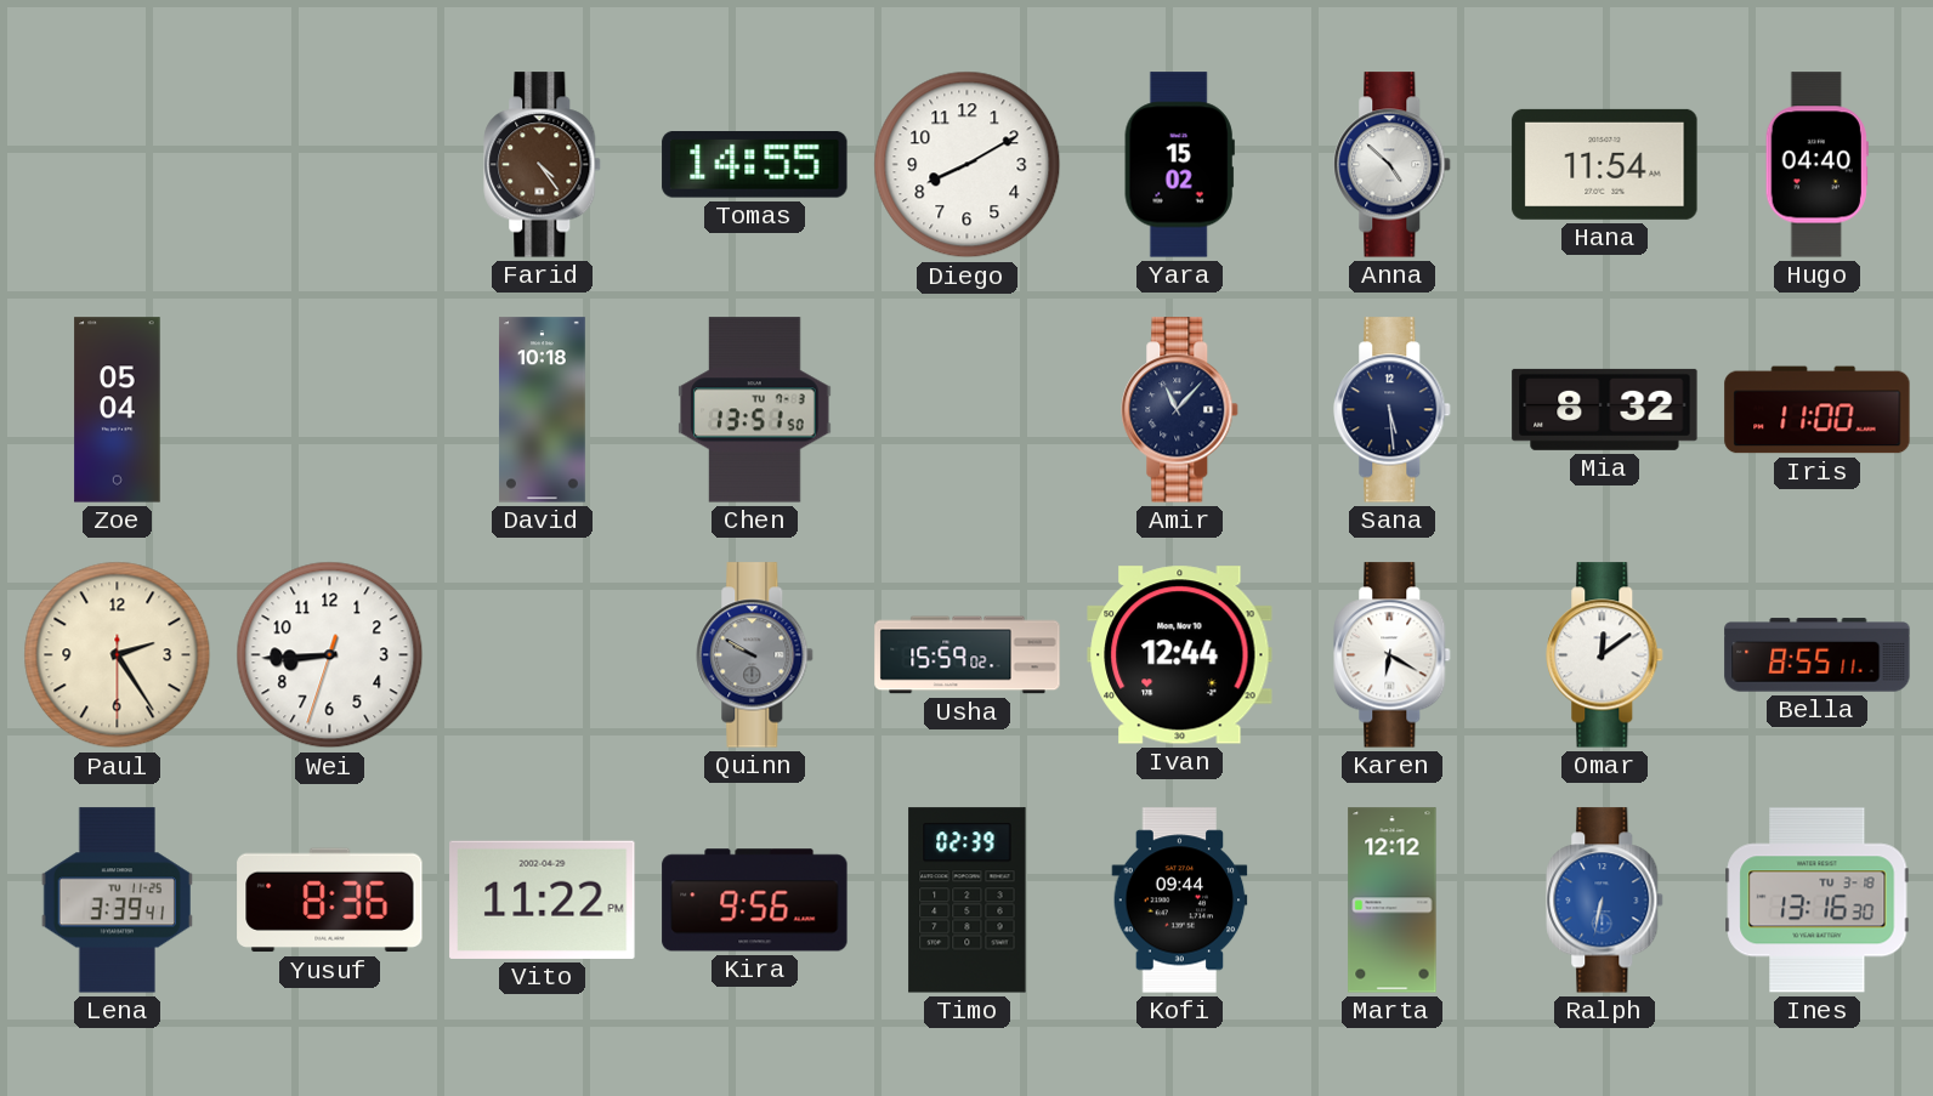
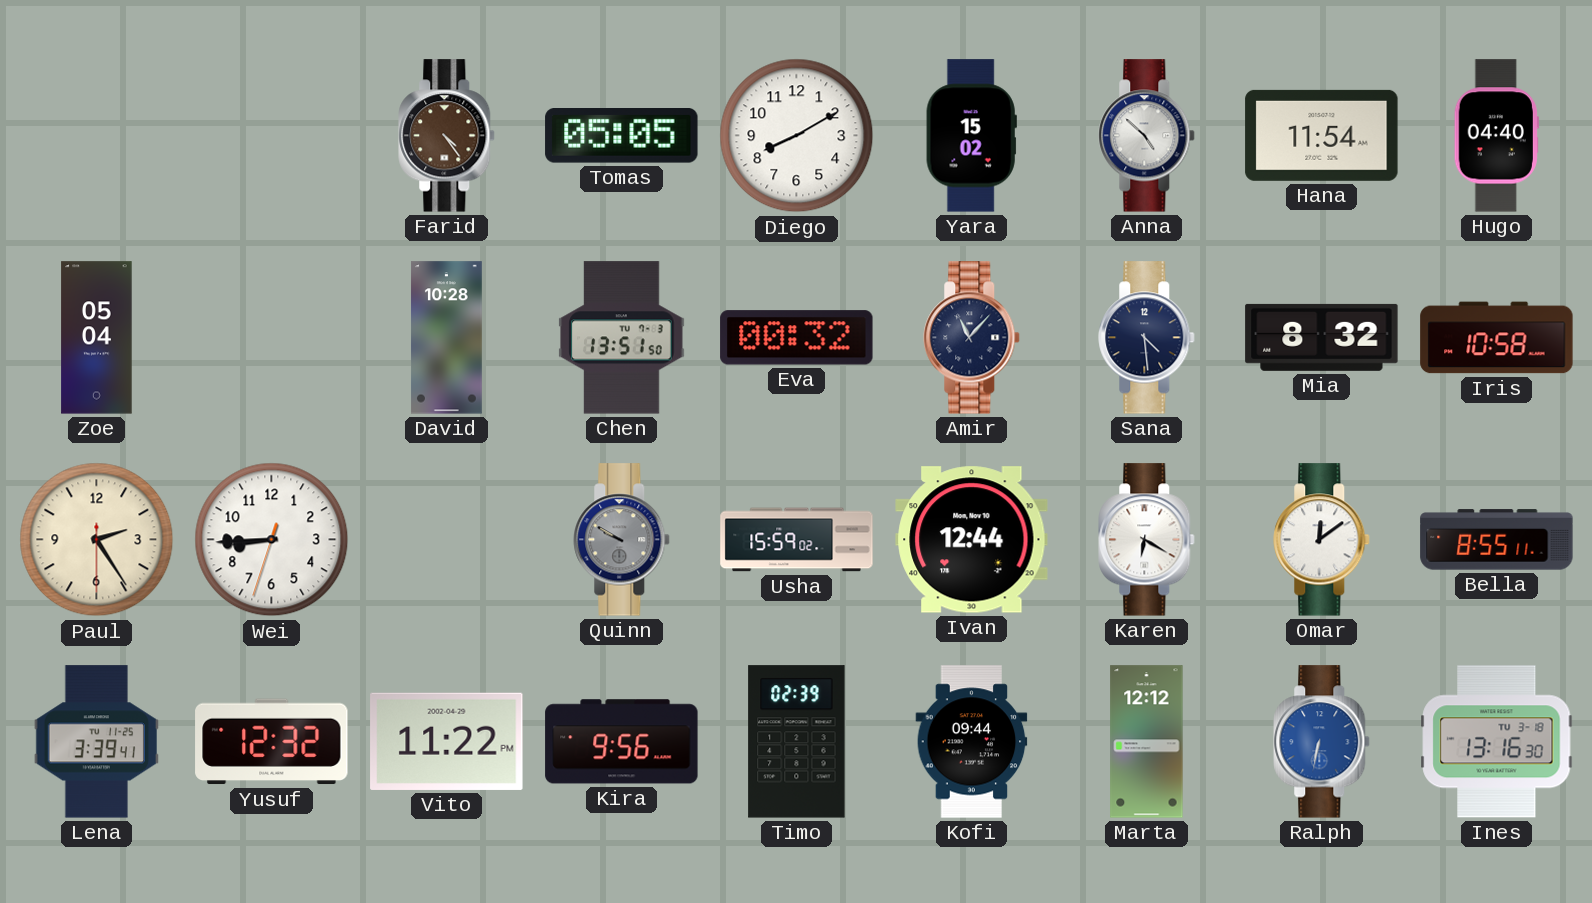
Tomas: 14:55 -> 05:05
David: 10:18 -> 10:28
Eva: none -> 00:32
Sana: 5:29 -> 4:29
Iris: 11:00 -> 10:58
Yusuf: 8:36 -> 12:32
